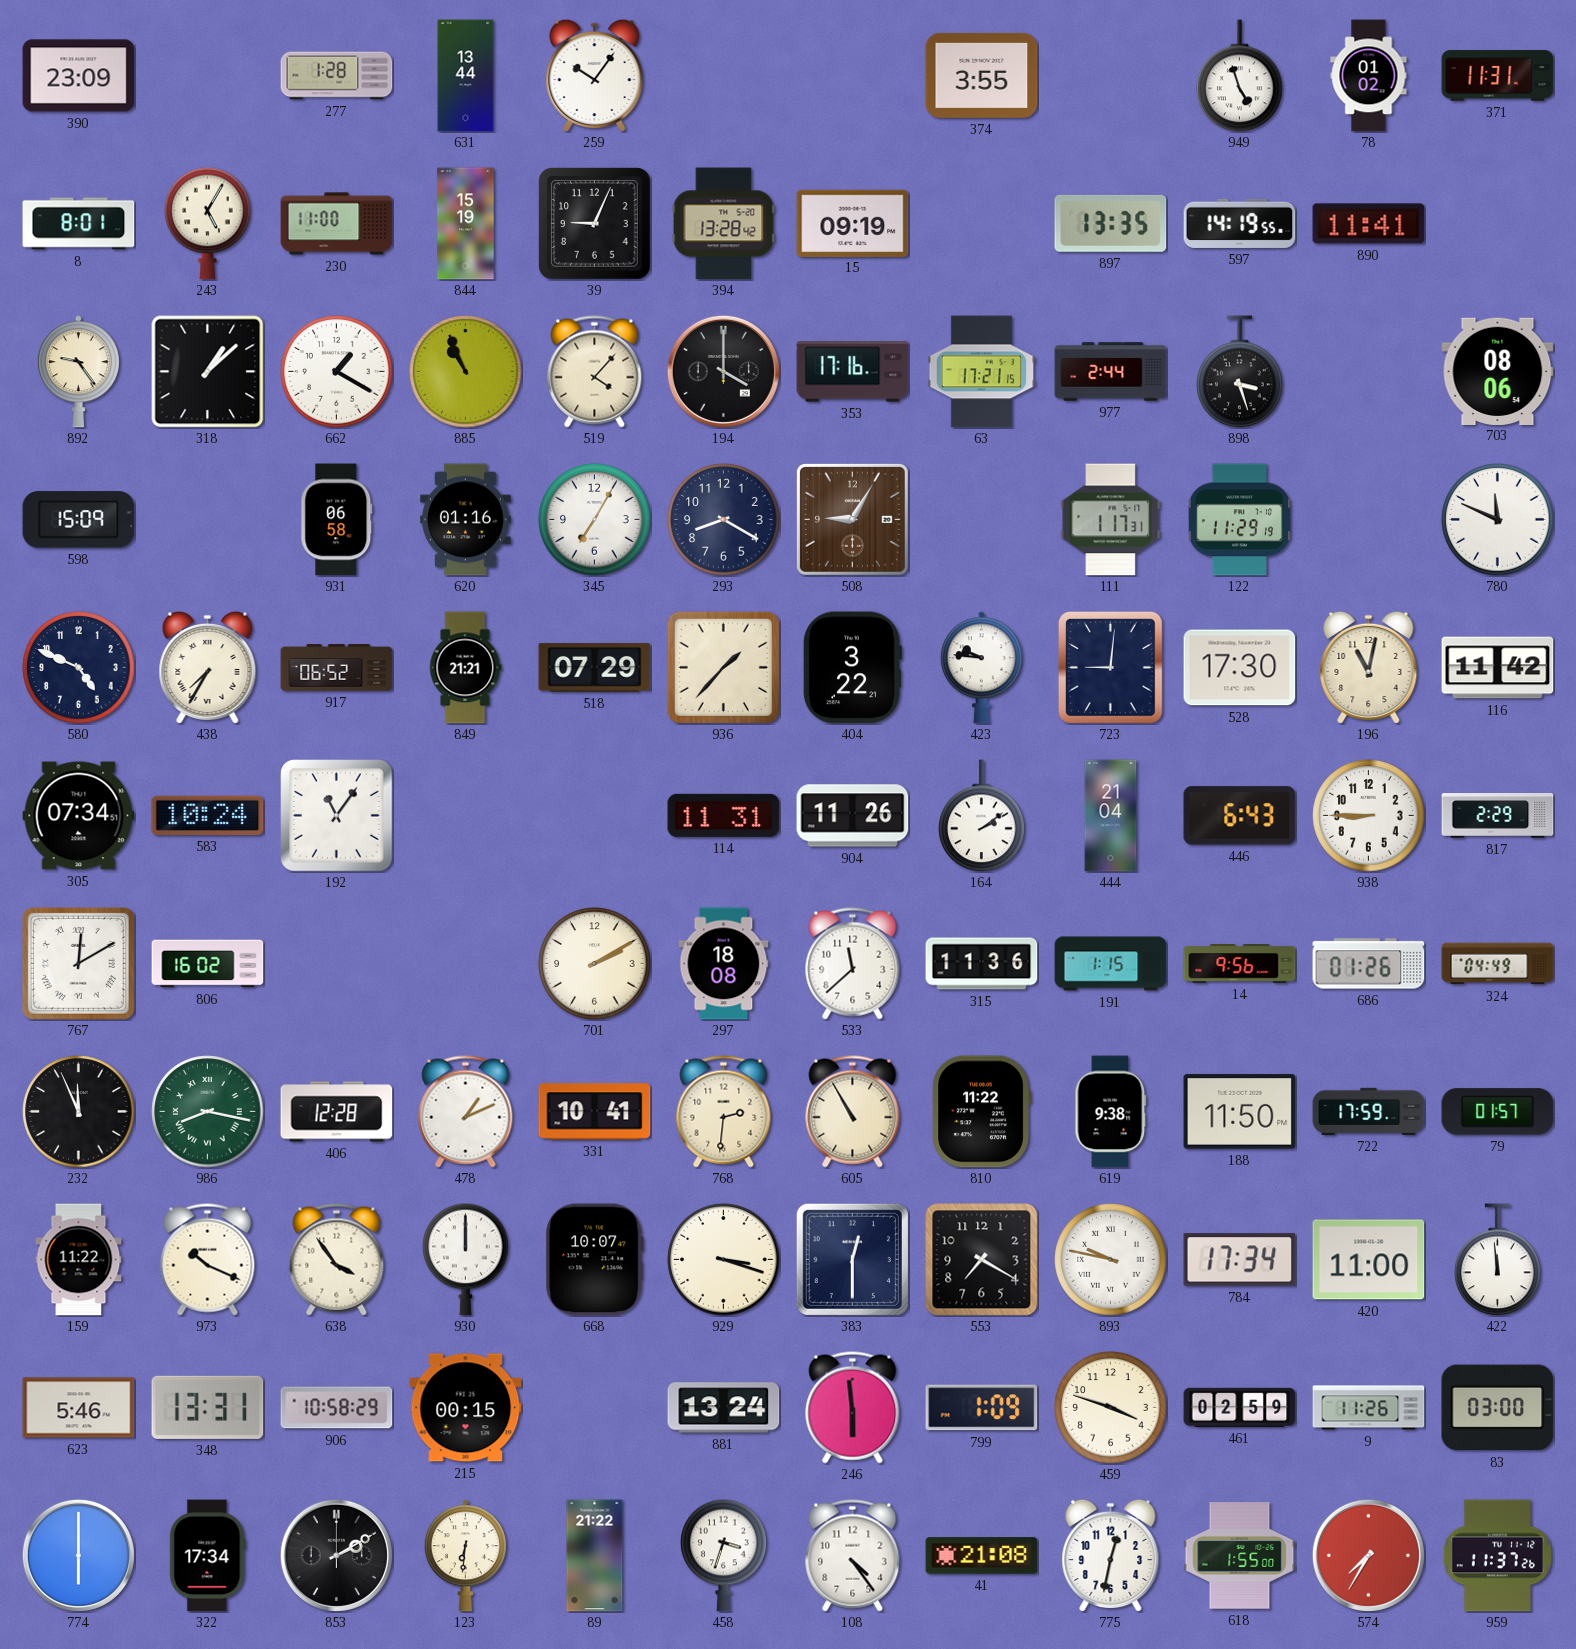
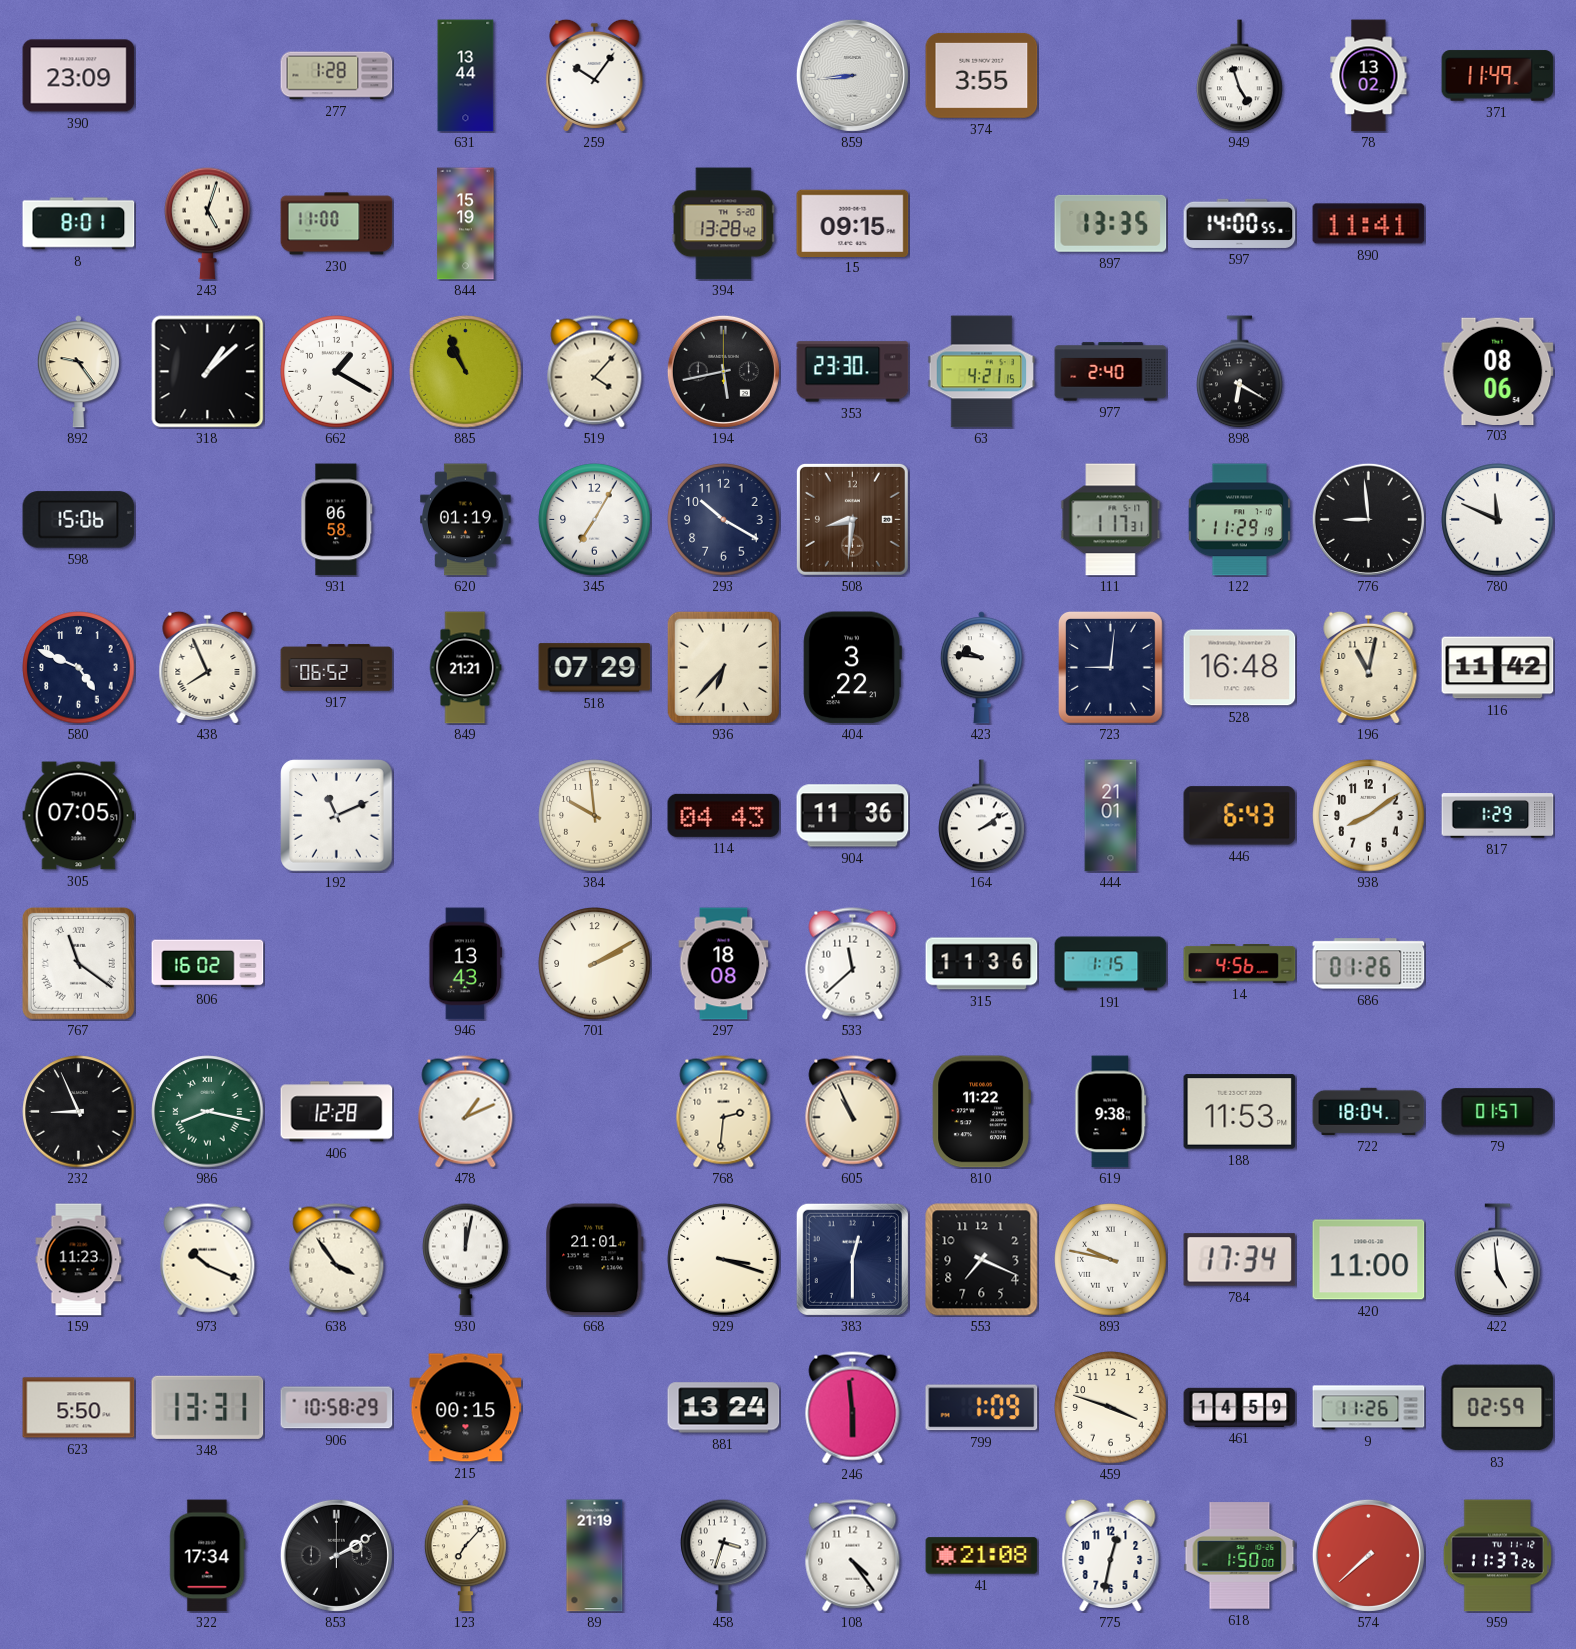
859: none -> 8:44
78: 01:02 -> 13:02
371: 11:31 -> 11:49
243: 5:05 -> 5:03
39: 9:04 -> none
15: 09:19 -> 09:15
597: 14:19 -> 14:00
194: 4:00 -> 5:43
353: 17:16 -> 23:30
63: 17:21 -> 4:21
977: 2:44 -> 2:40
898: 3:27 -> 6:20
598: 15:09 -> 15:06
620: 01:16 -> 01:19
293: 8:20 -> 10:20
508: 9:05 -> 8:31
776: none -> 8:59
438: 7:35 -> 7:56
936: 1:37 -> 6:37
528: 17:30 -> 16:48
305: 07:34 -> 07:05
583: 10:24 -> none
192: 11:06 -> 11:11
384: none -> 9:59
114: 11:31 -> 04:43
904: 11:26 -> 11:36
444: 21:04 -> 21:01
938: 8:45 -> 8:09
817: 2:29 -> 1:29
767: 12:10 -> 11:21
946: none -> 13:43
14: 9:56 -> 4:56
324: 04:49 -> none
232: 11:56 -> 8:56
331: 10:41 -> none
605: 10:55 -> 10:56
188: 11:50 -> 11:53
722: 17:59 -> 18:04
159: 11:22 -> 11:23
930: 12:00 -> 12:02
668: 10:07 -> 21:01
553: 7:20 -> 7:19
422: 11:59 -> 4:59
623: 5:46 -> 5:50
461: 02:59 -> 14:59
83: 03:00 -> 02:59
774: 6:00 -> none
123: 6:31 -> 7:07
89: 21:22 -> 21:19
618: 1:55 -> 1:50
574: 7:35 -> 7:38
